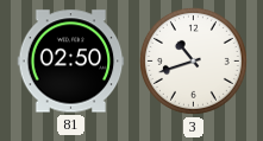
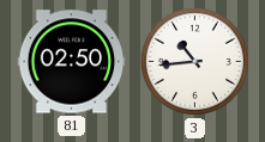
3: 10:42 -> 10:44
